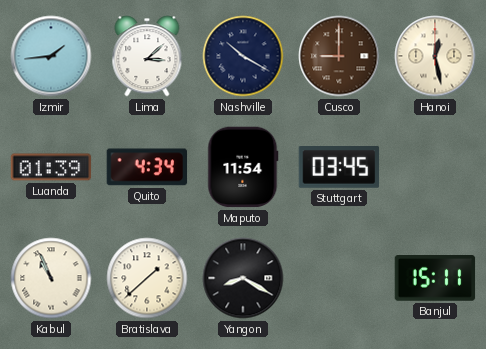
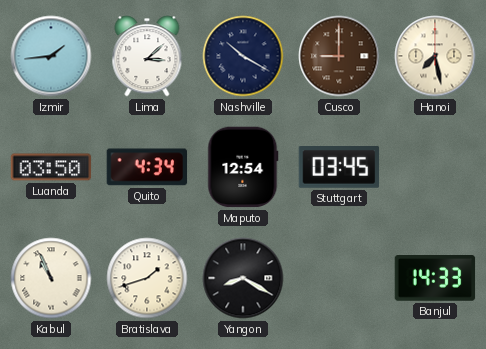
Hanoi: 12:28 -> 7:28
Luanda: 01:39 -> 03:50
Maputo: 11:54 -> 12:54
Bratislava: 1:38 -> 1:42
Banjul: 15:11 -> 14:33
